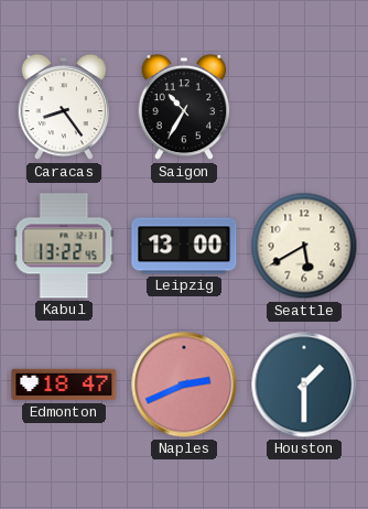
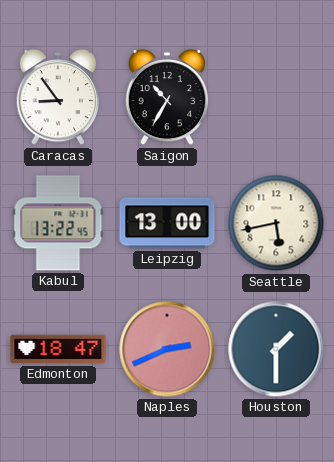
Caracas: 8:24 -> 8:54
Seattle: 5:40 -> 5:43
